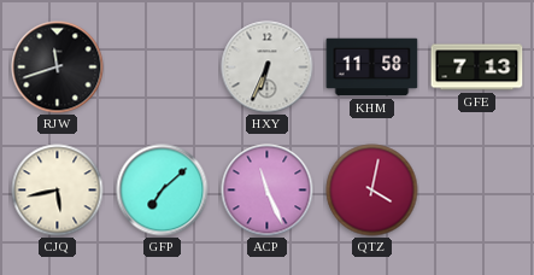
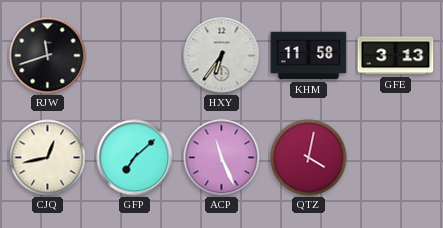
HXY: 6:34 -> 6:36
GFE: 7:13 -> 3:13
CJQ: 5:43 -> 12:43
